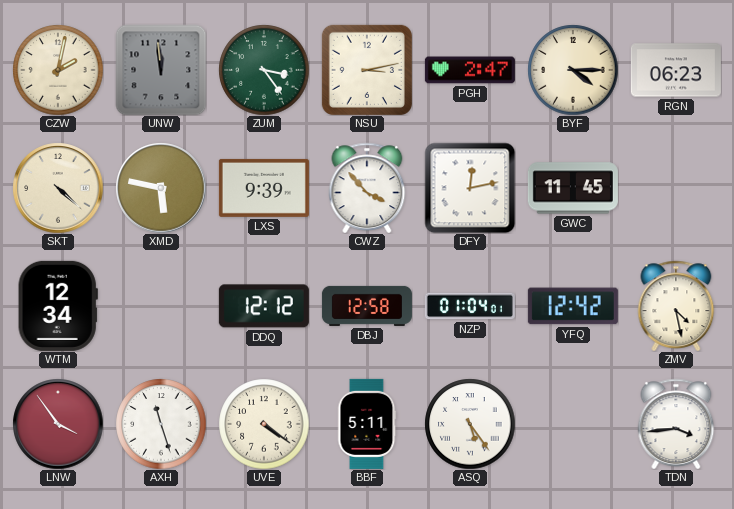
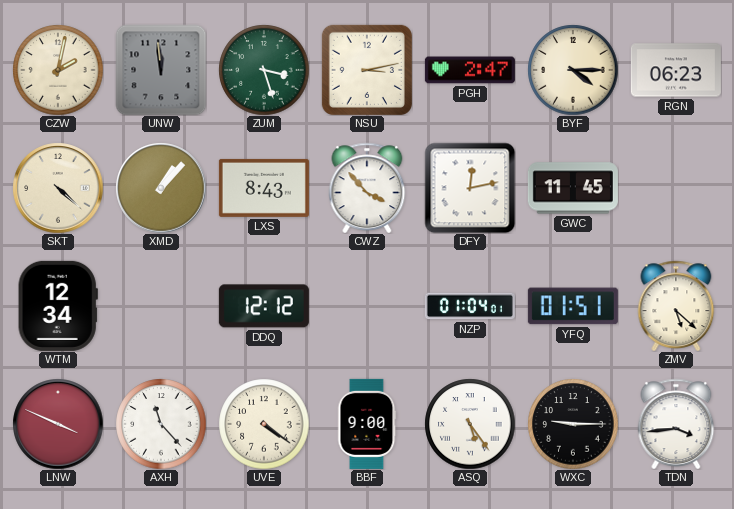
ZUM: 3:24 -> 3:27
XMD: 5:47 -> 1:07
LXS: 9:39 -> 8:43
DBJ: 12:58 -> none
YFQ: 12:42 -> 01:51
ZMV: 4:28 -> 5:22
LNW: 3:54 -> 3:49
AXH: 11:27 -> 11:23
BBF: 5:11 -> 9:00
WXC: none -> 9:15
